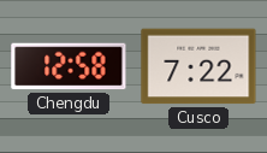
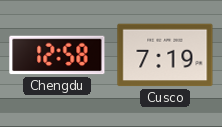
Cusco: 7:22 -> 7:19
